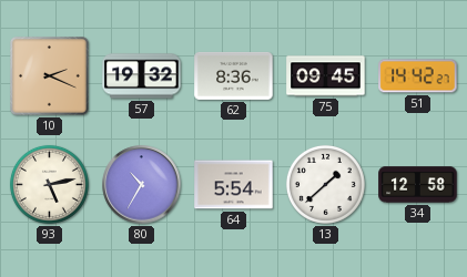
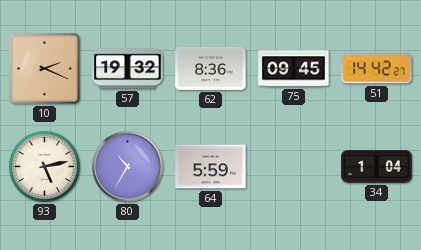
64: 5:54 -> 5:59
13: 1:38 -> none
34: 12:58 -> 1:04
